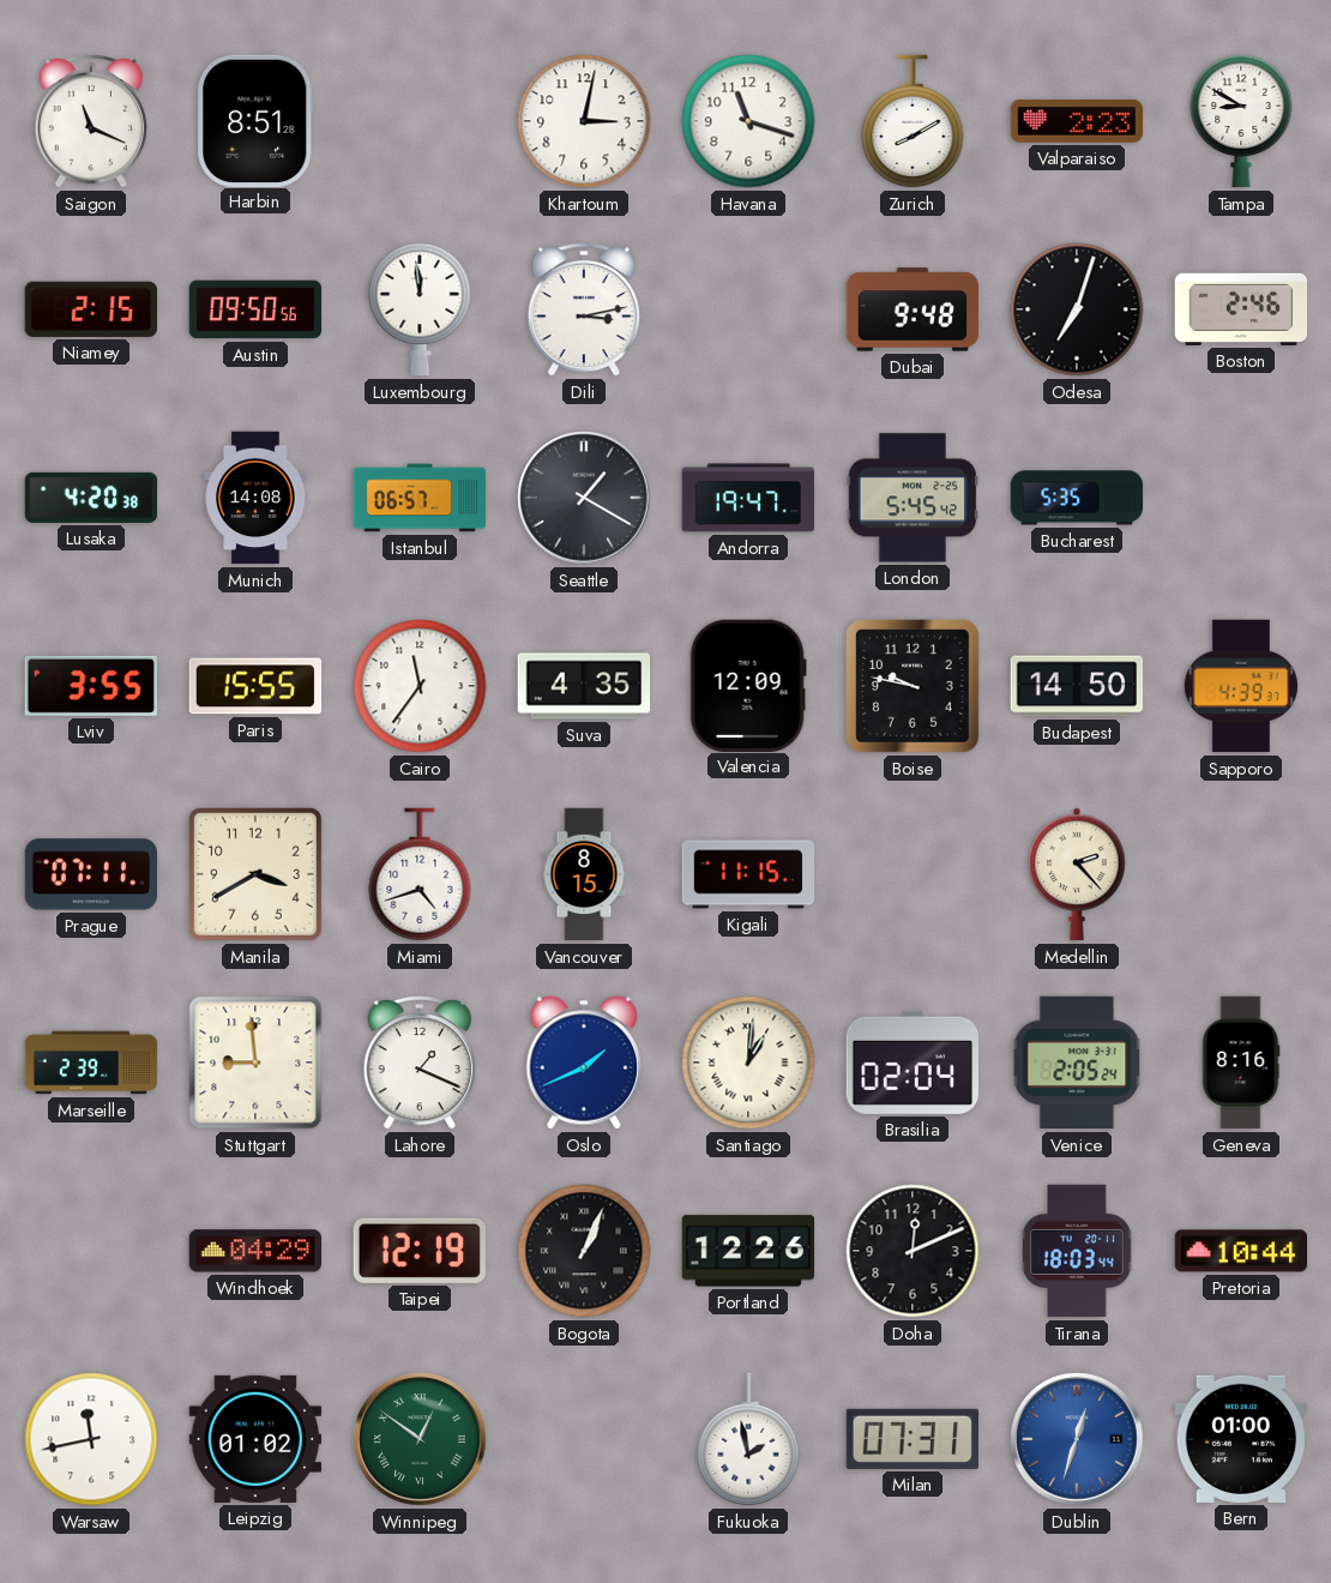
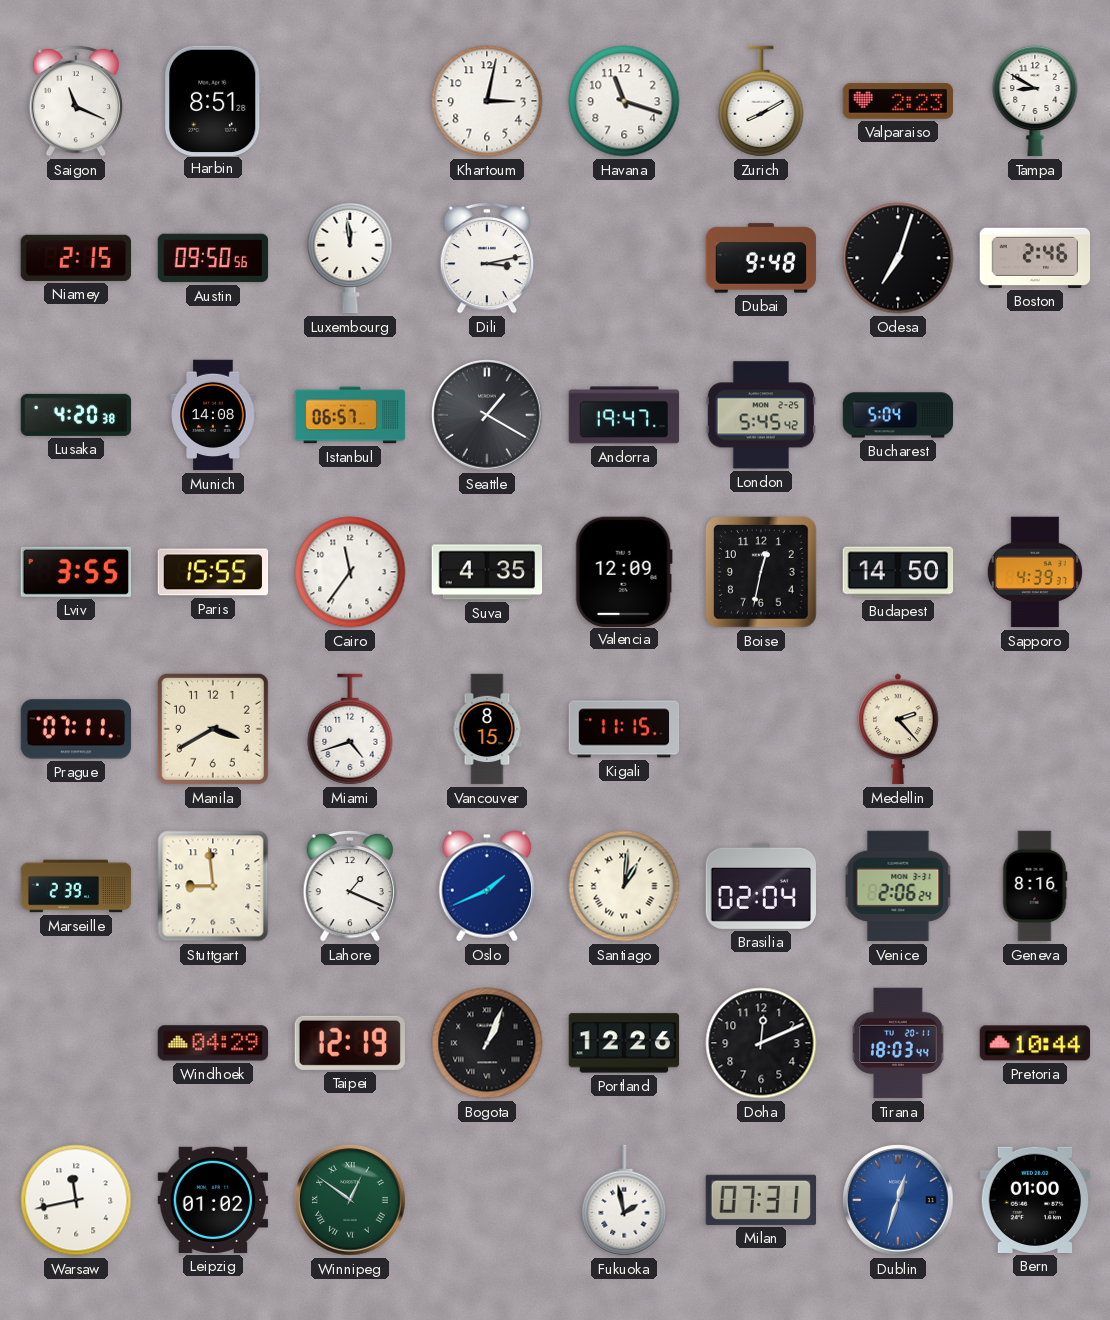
Bucharest: 5:35 -> 5:04
Boise: 9:47 -> 12:32
Venice: 2:05 -> 2:06
